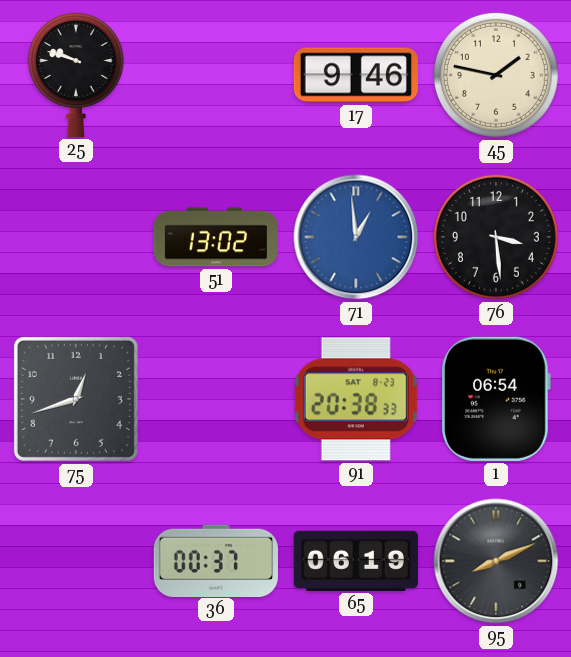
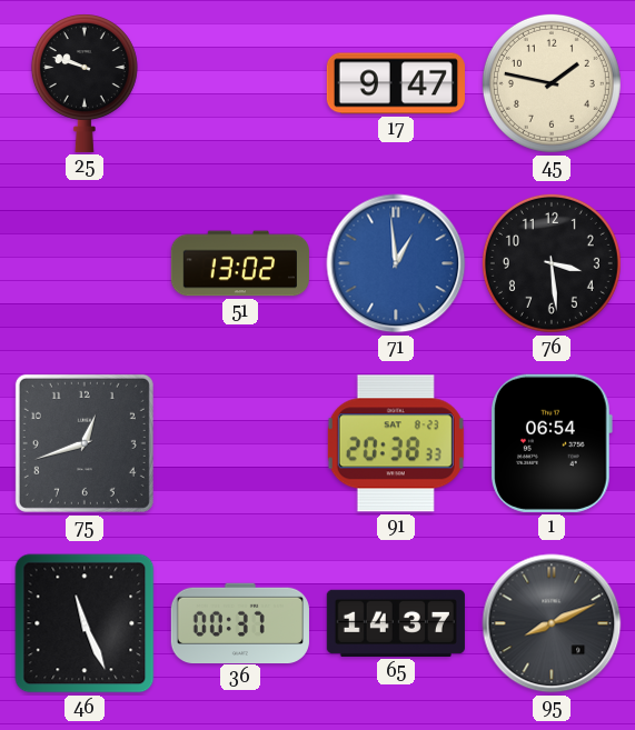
17: 9:46 -> 9:47
46: none -> 11:26
65: 06:19 -> 14:37
